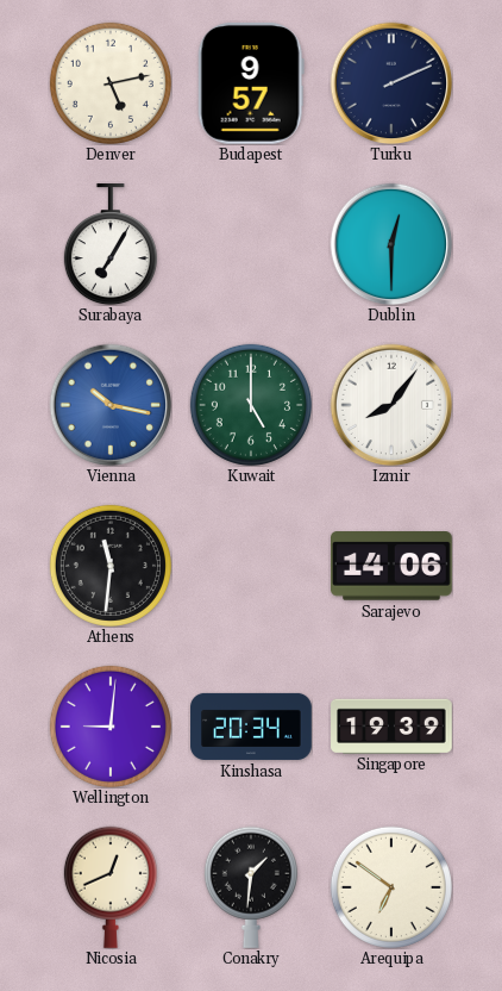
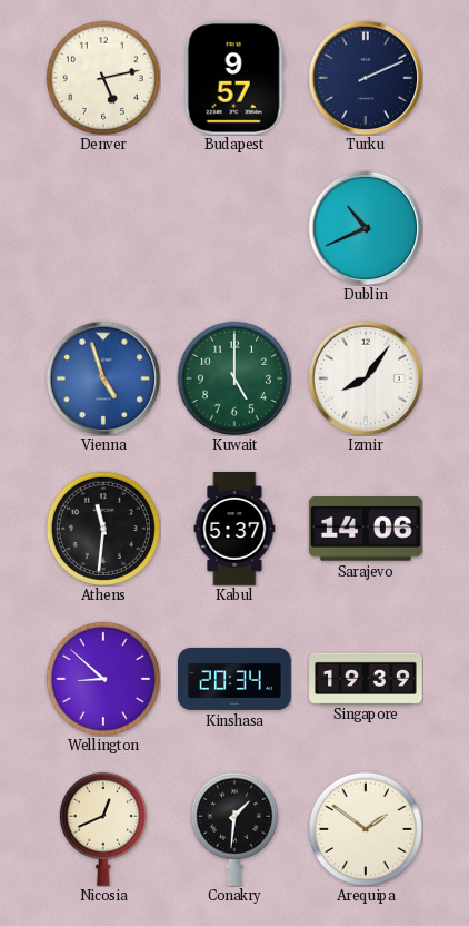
Surabaya: 7:05 -> none
Dublin: 12:30 -> 10:41
Vienna: 10:17 -> 4:57
Kabul: none -> 5:37
Wellington: 9:01 -> 8:52
Arequipa: 6:51 -> 1:51
